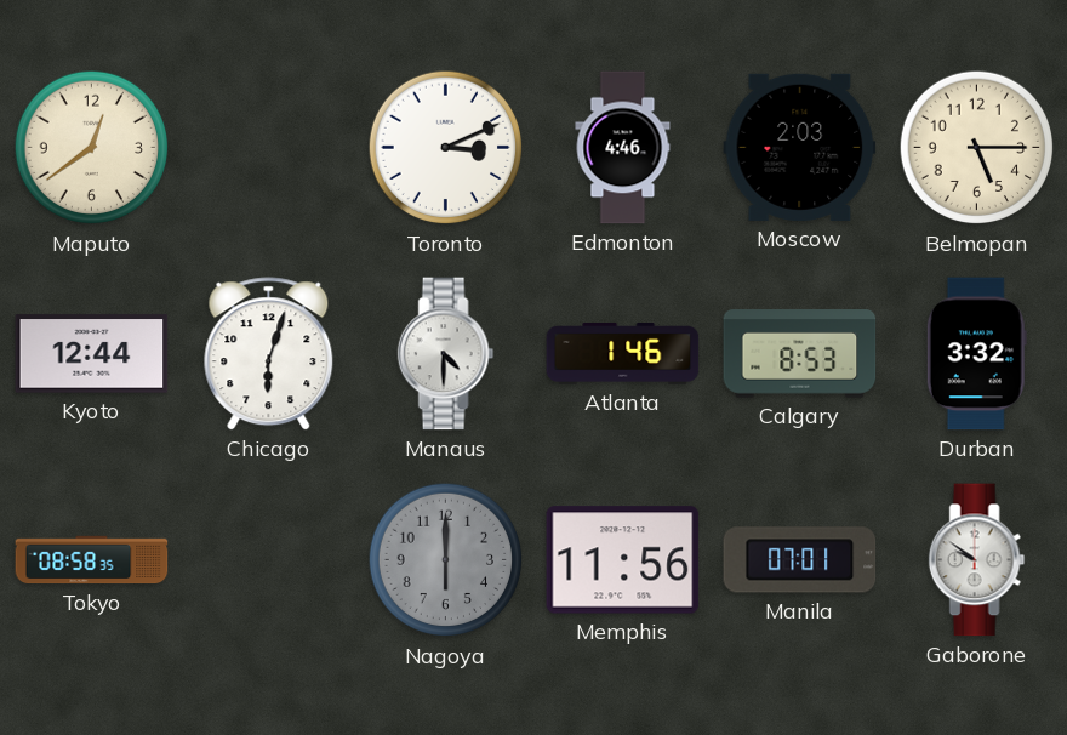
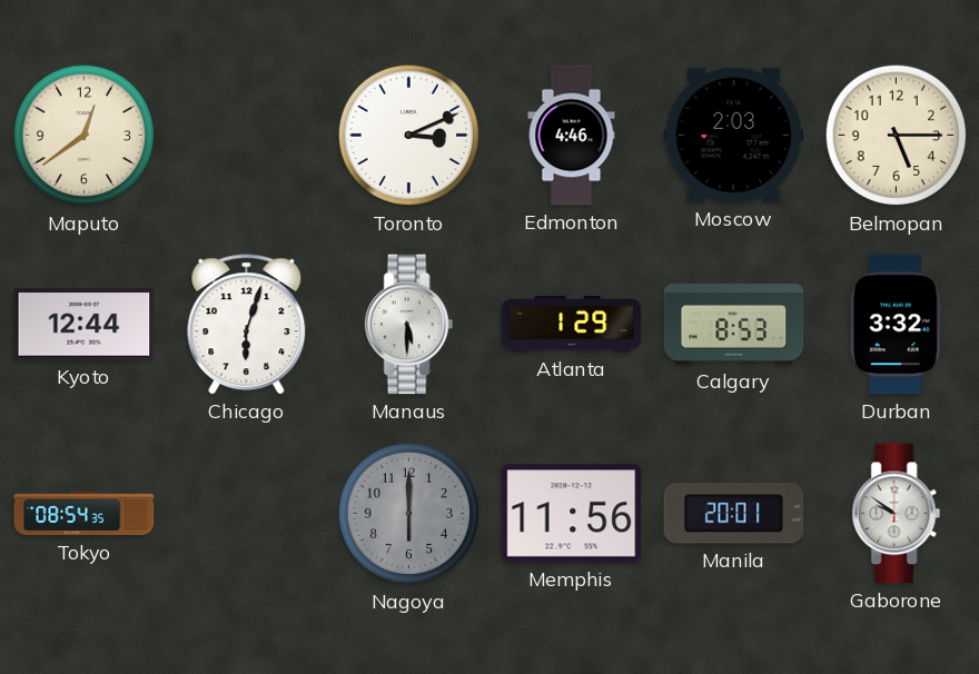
Manaus: 4:30 -> 5:30
Atlanta: 1:46 -> 1:29
Tokyo: 08:58 -> 08:54
Manila: 07:01 -> 20:01
